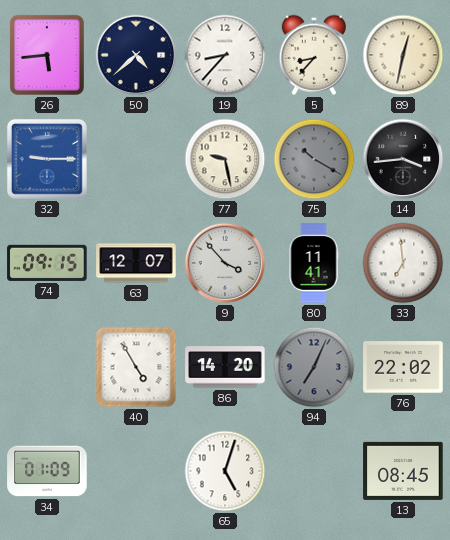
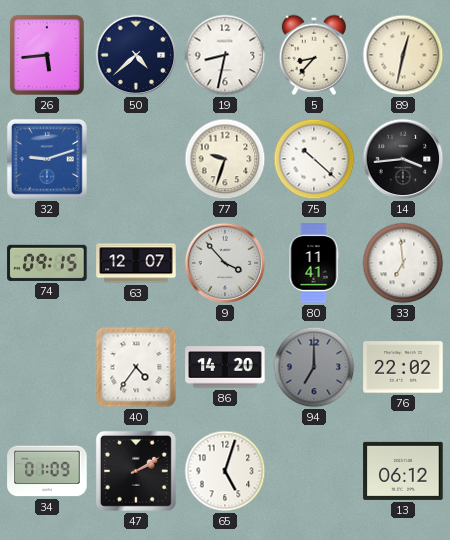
19: 8:37 -> 8:32
32: 9:15 -> 9:12
77: 9:28 -> 9:33
75: 10:20 -> 10:22
75 dial: grey -> white
40: 4:55 -> 4:36
94: 7:04 -> 7:00
47: none -> 2:10
13: 08:45 -> 06:12
